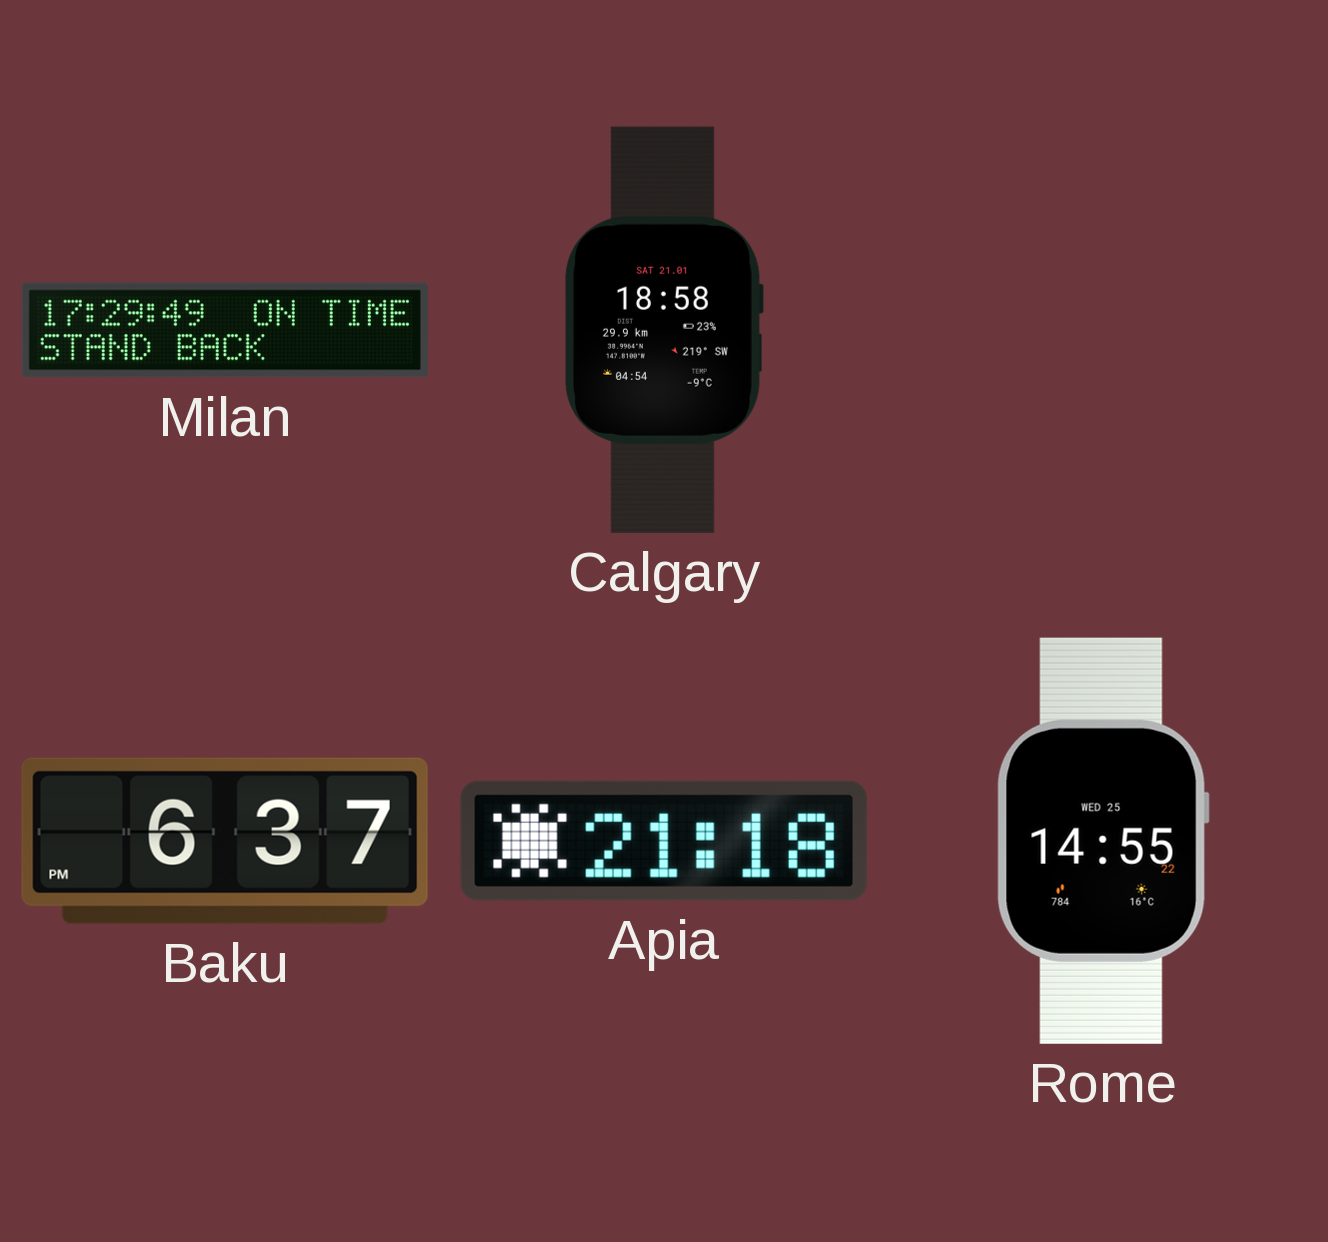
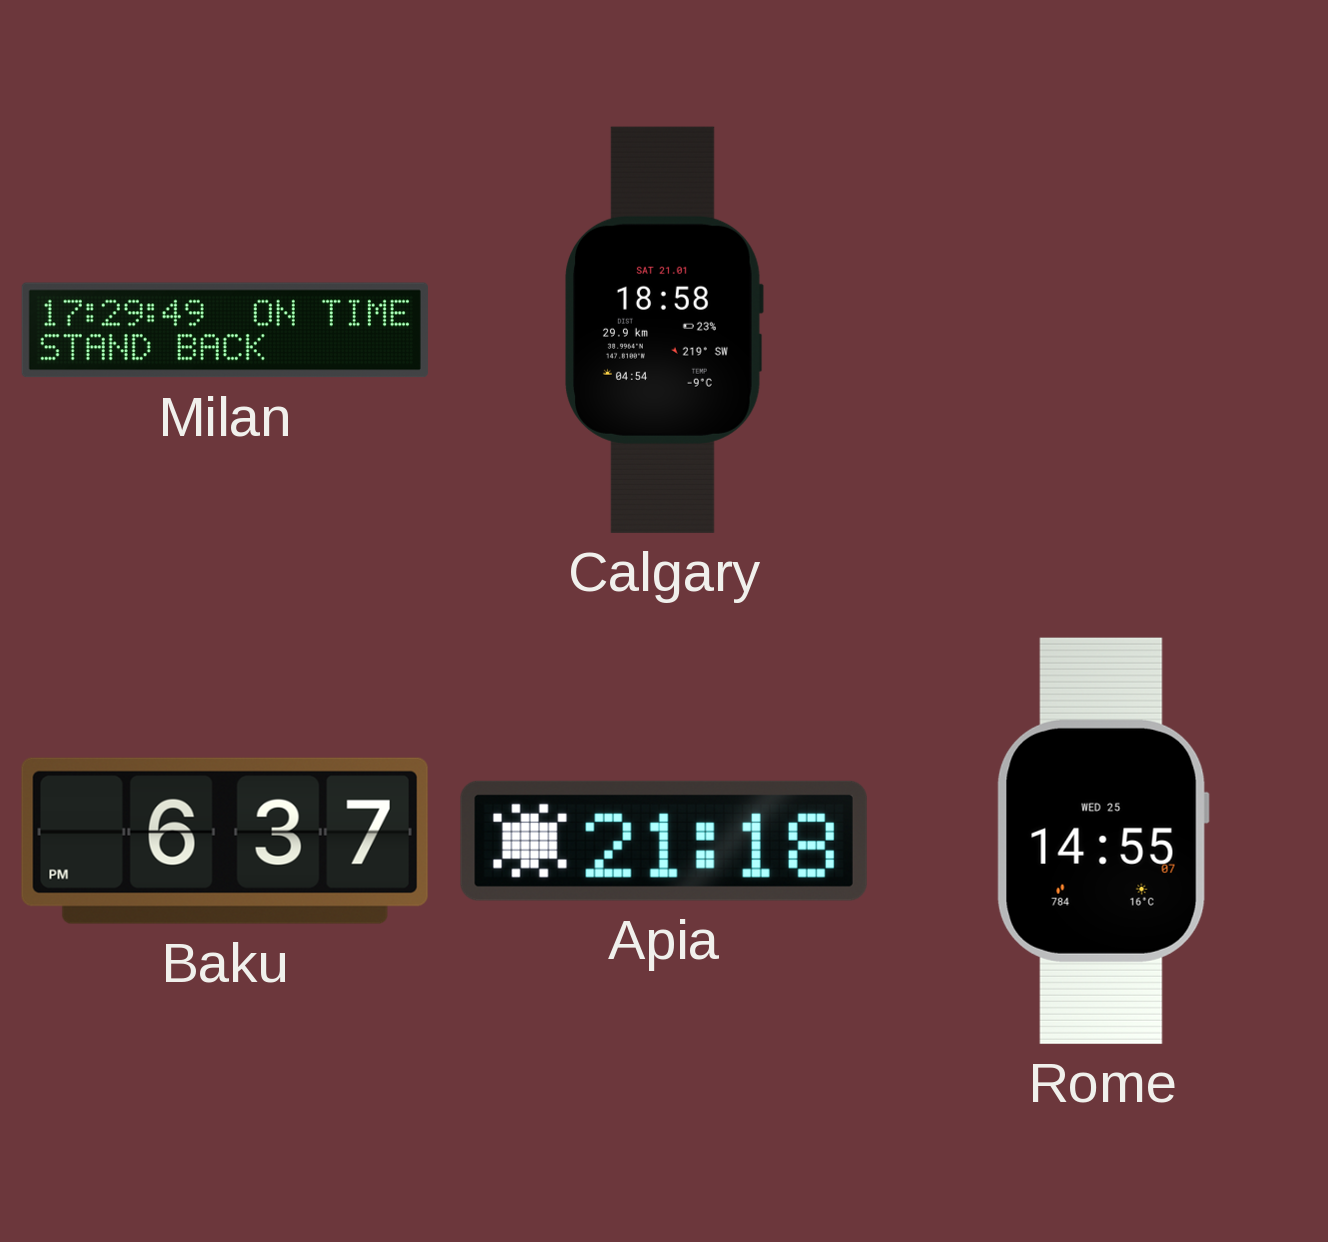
Rome: 14:55:22 -> 14:55:07
